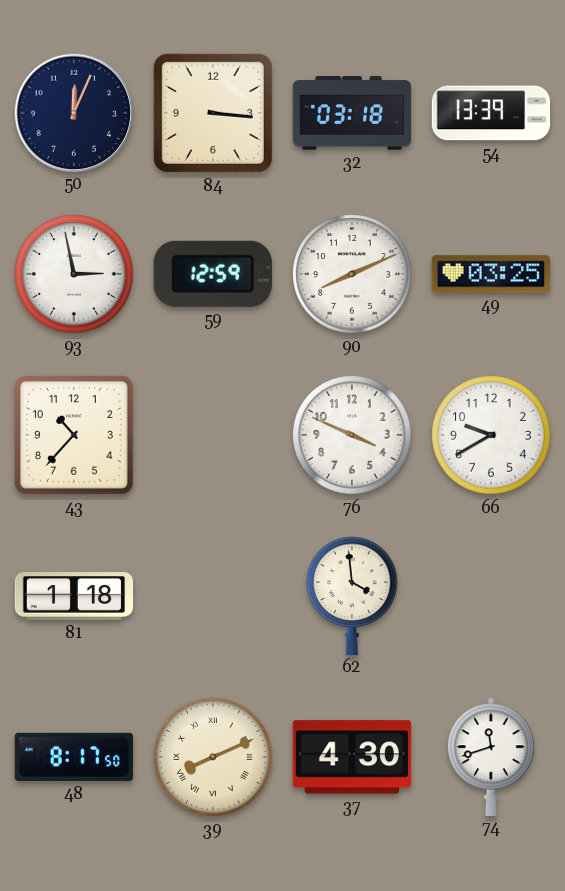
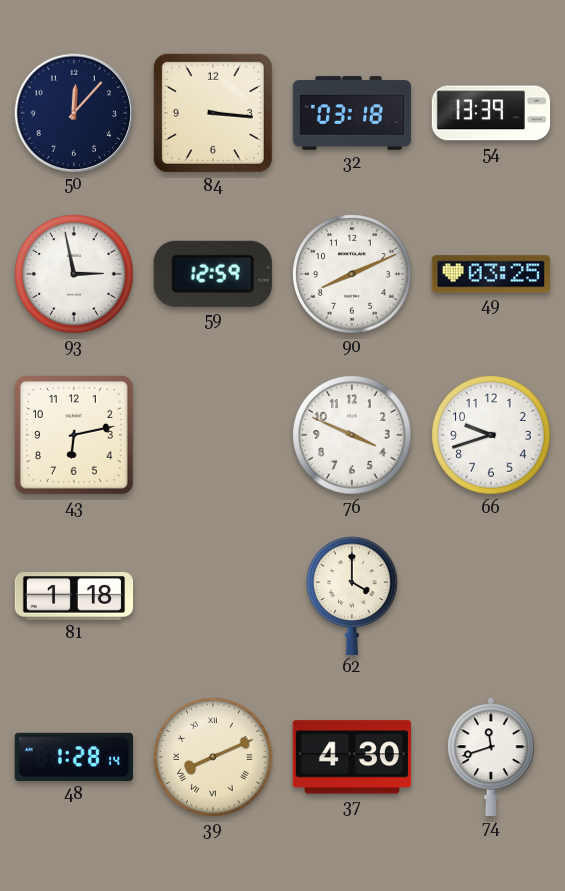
50: 12:04 -> 12:07
43: 10:37 -> 6:13
66: 9:40 -> 9:42
62: 3:59 -> 4:00
48: 8:17 -> 1:28
